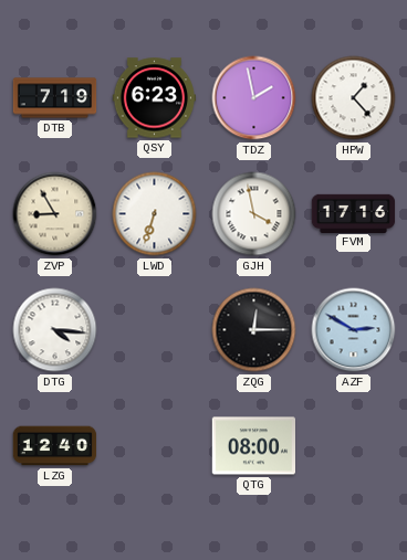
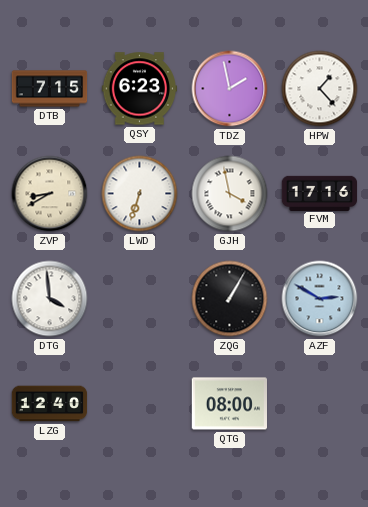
DTB: 7:19 -> 7:15
ZVP: 8:55 -> 8:40
DTG: 4:16 -> 3:59
ZQG: 12:15 -> 1:05
